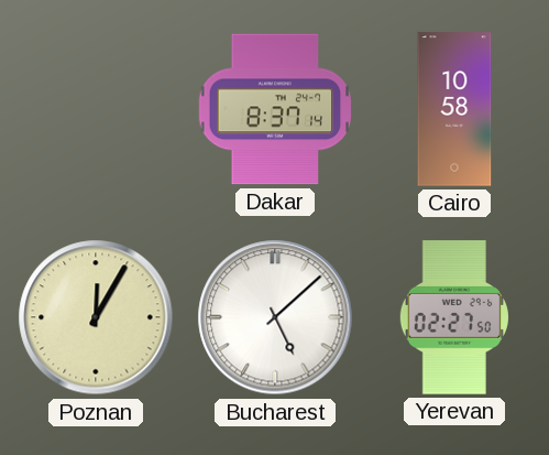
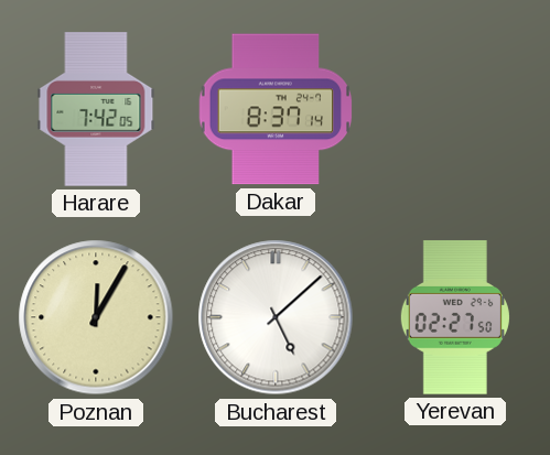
Harare: none -> 7:42
Cairo: 10:58 -> none
